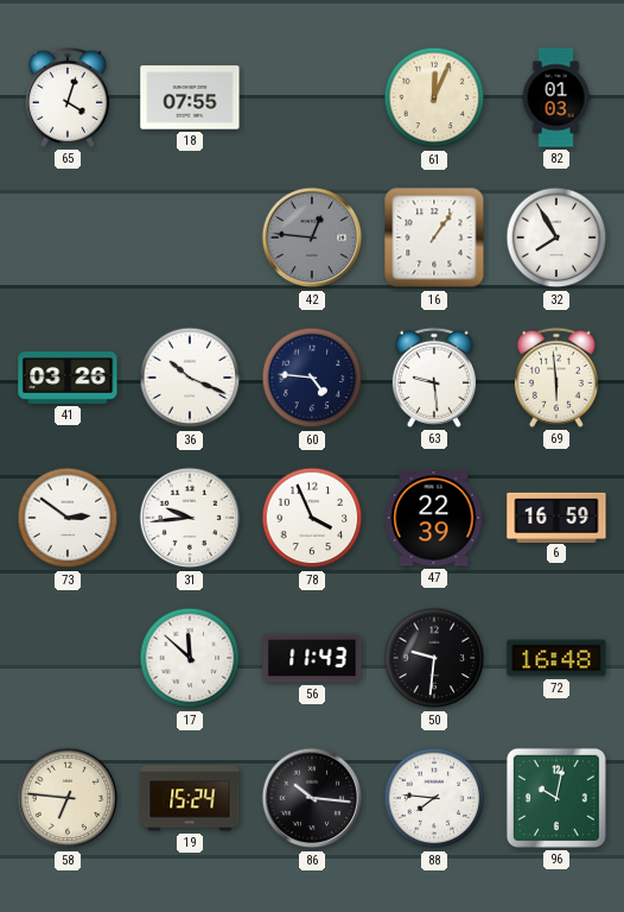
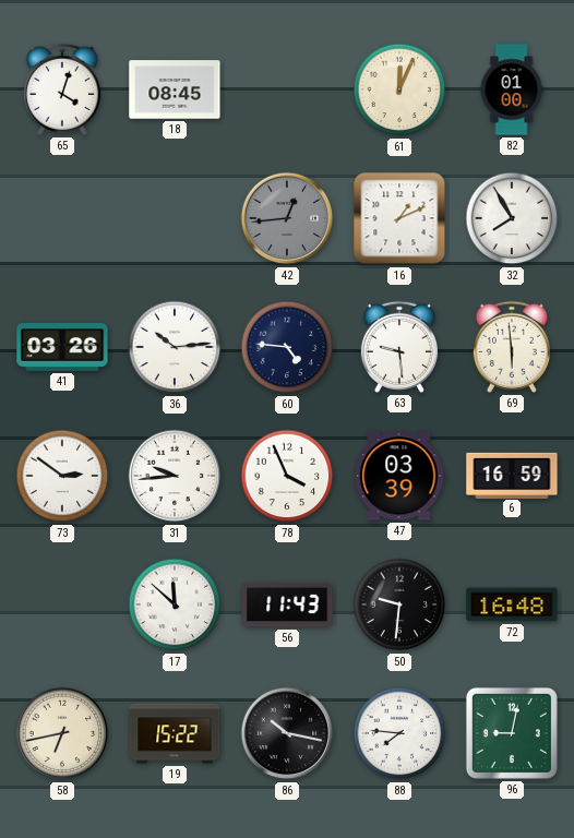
18: 07:55 -> 08:45
82: 01:03 -> 01:00
42: 12:46 -> 12:44
16: 1:06 -> 1:11
36: 10:19 -> 10:14
47: 22:39 -> 03:39
58: 6:46 -> 6:43
19: 15:24 -> 15:22
86: 10:16 -> 10:17
96: 10:02 -> 9:02
